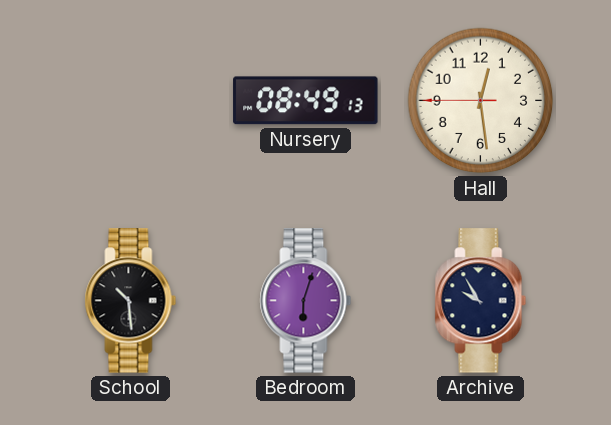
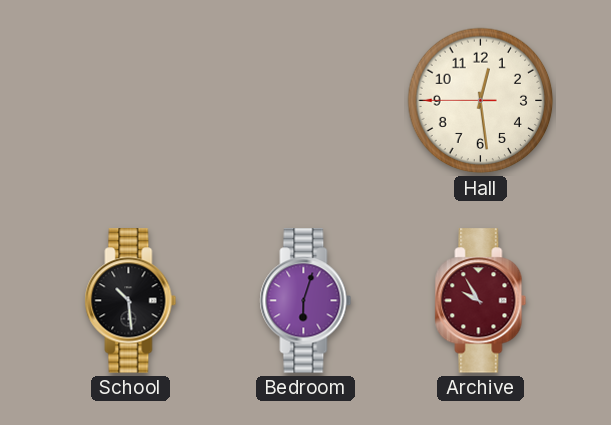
Nursery: 08:49 -> none
Archive dial: navy -> burgundy
